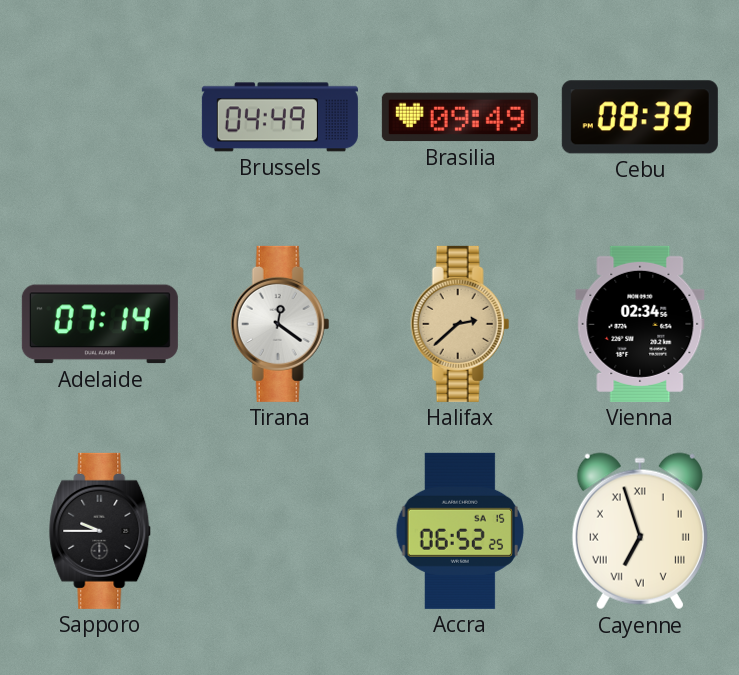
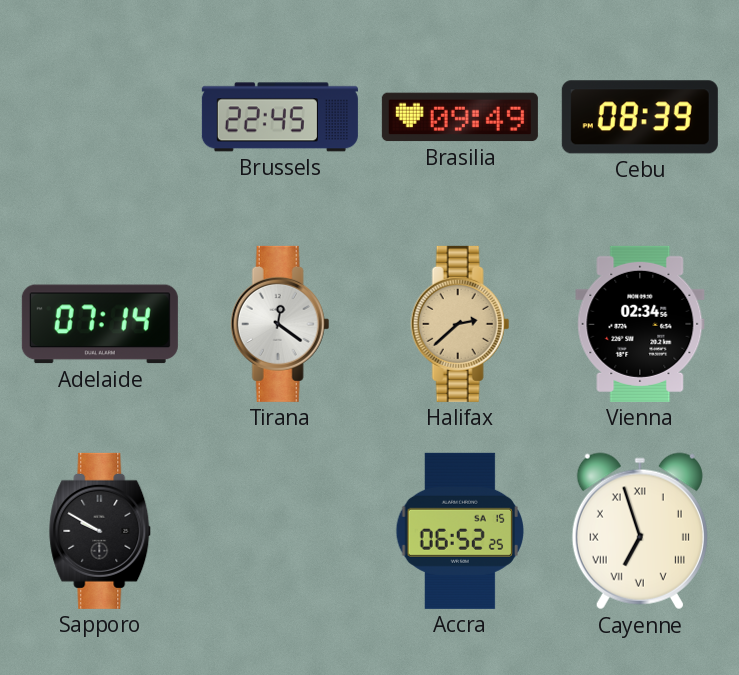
Brussels: 04:49 -> 22:45
Sapporo: 9:45 -> 9:50
